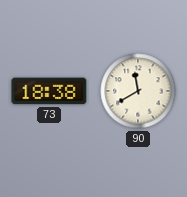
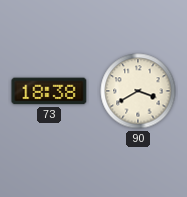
90: 11:40 -> 3:40
